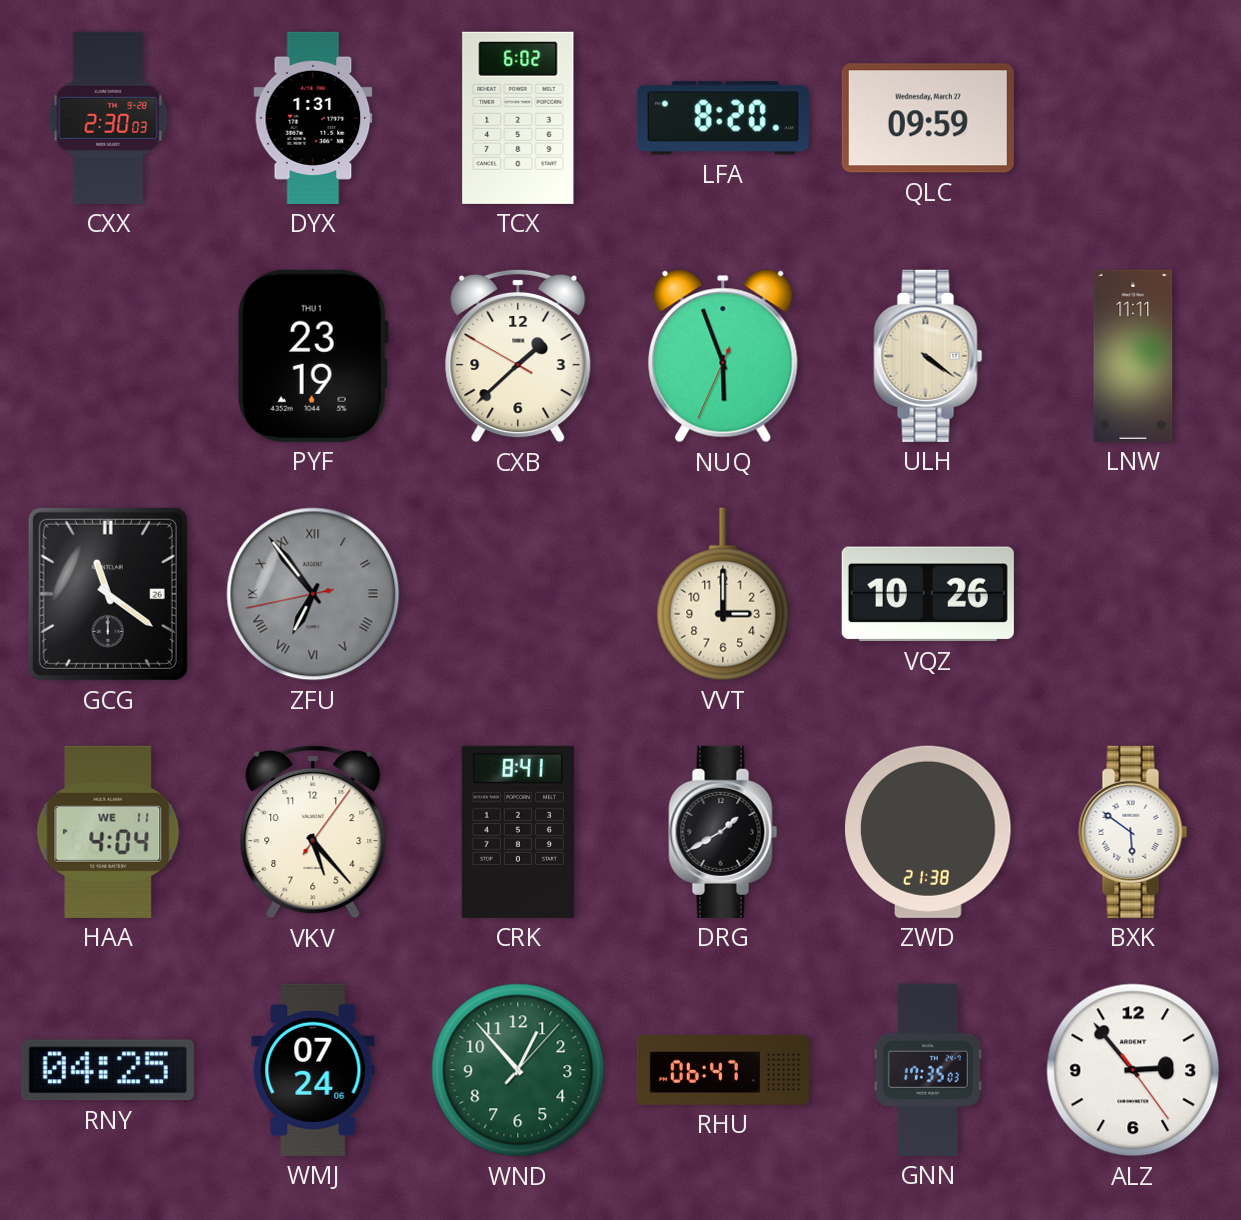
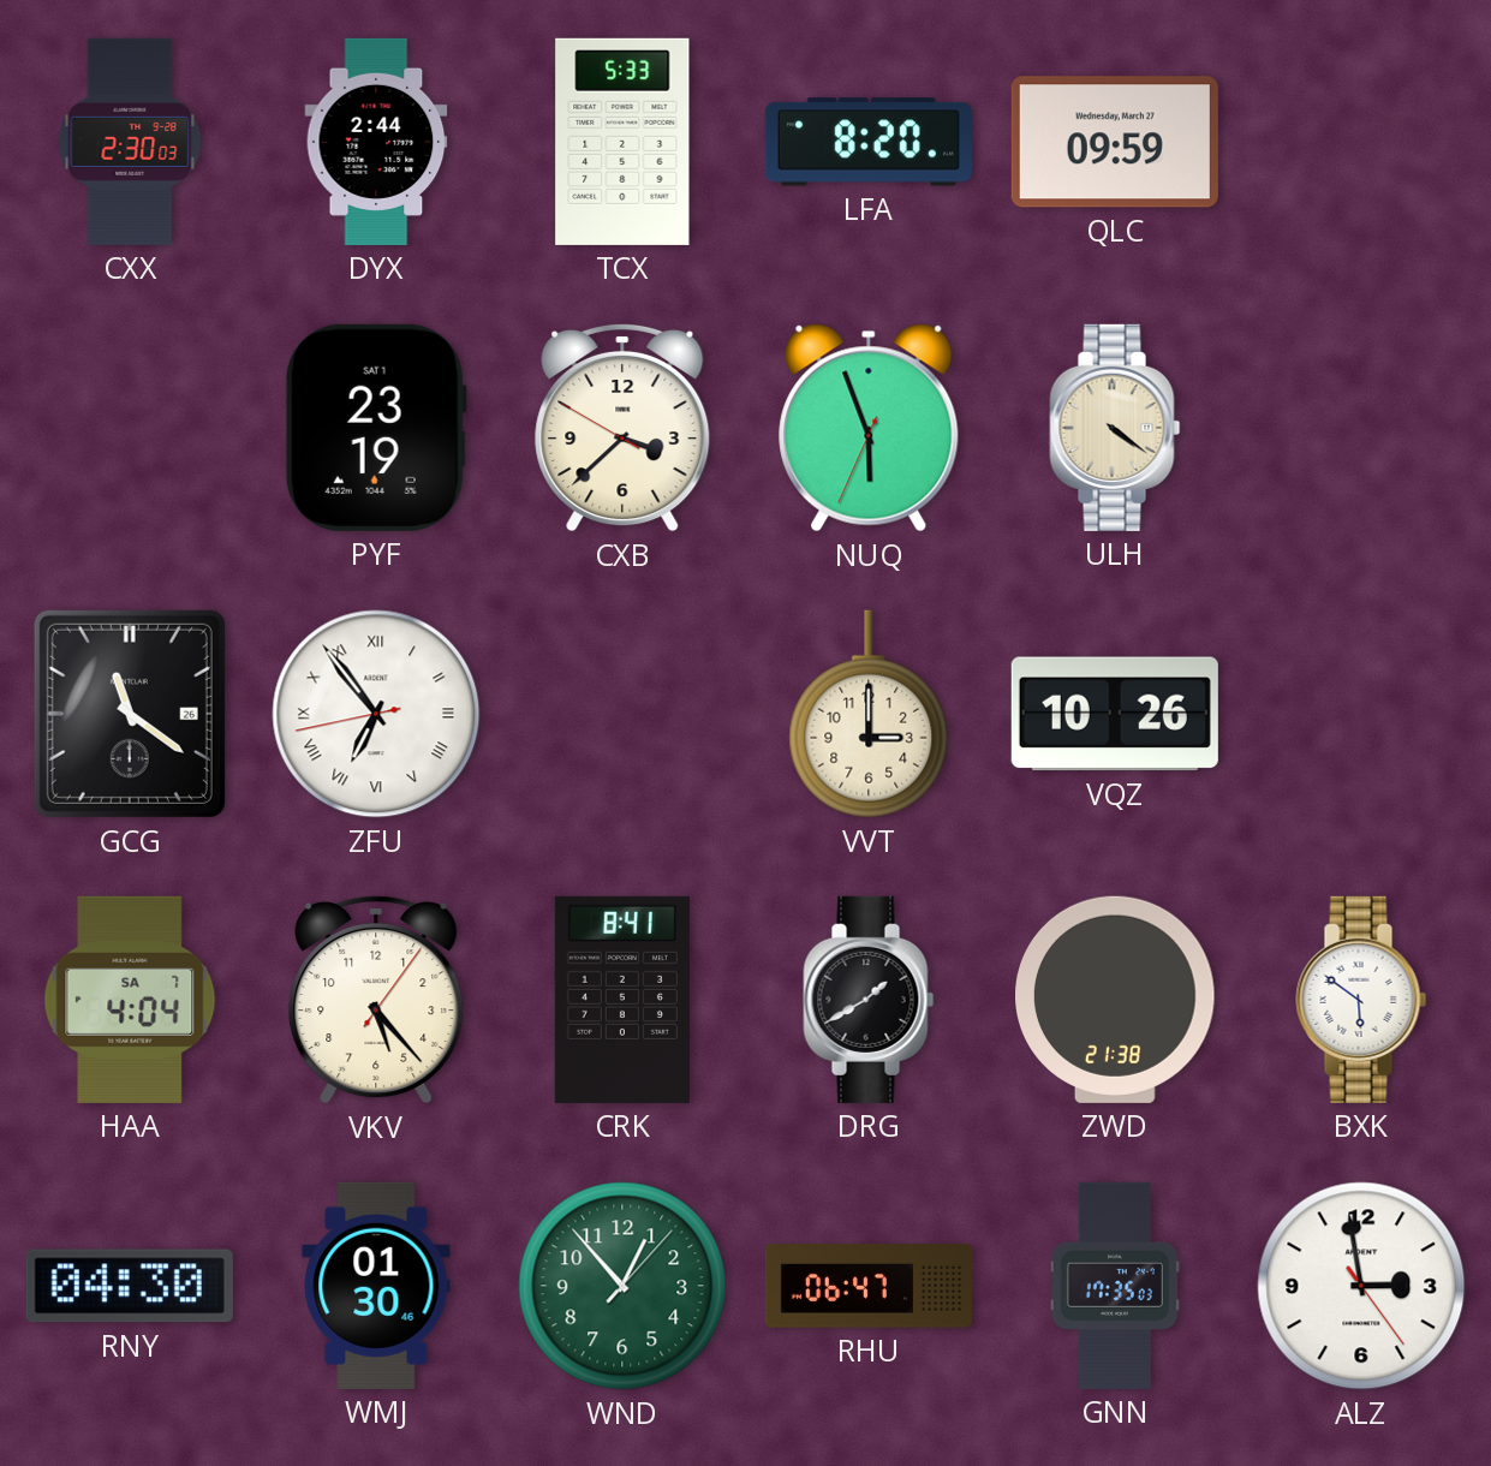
DYX: 1:31 -> 2:44
TCX: 6:02 -> 5:33
PYF date: THU 1 -> SAT 1
CXB: 1:37 -> 3:37
LNW: 11:11 -> none
ZFU dial: grey -> white
HAA date: WE 11 -> SA 7
RNY: 04:25 -> 04:30
WMJ: 07:24 -> 01:30
ALZ: 2:53 -> 2:58
